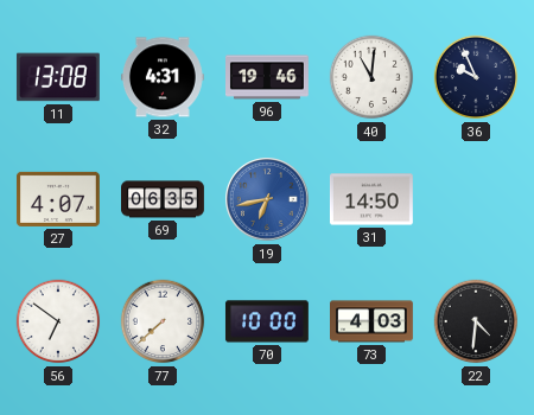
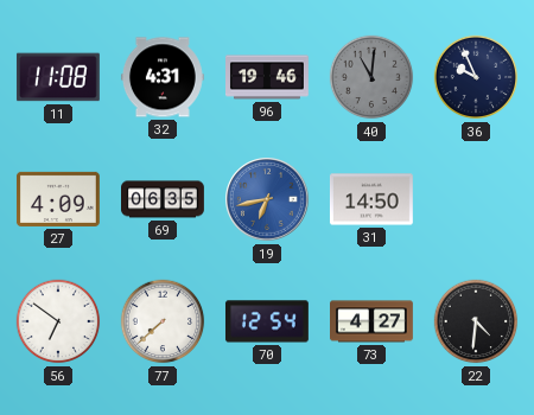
11: 13:08 -> 11:08
40 dial: white -> grey
27: 4:07 -> 4:09
70: 10:00 -> 12:54
73: 4:03 -> 4:27
